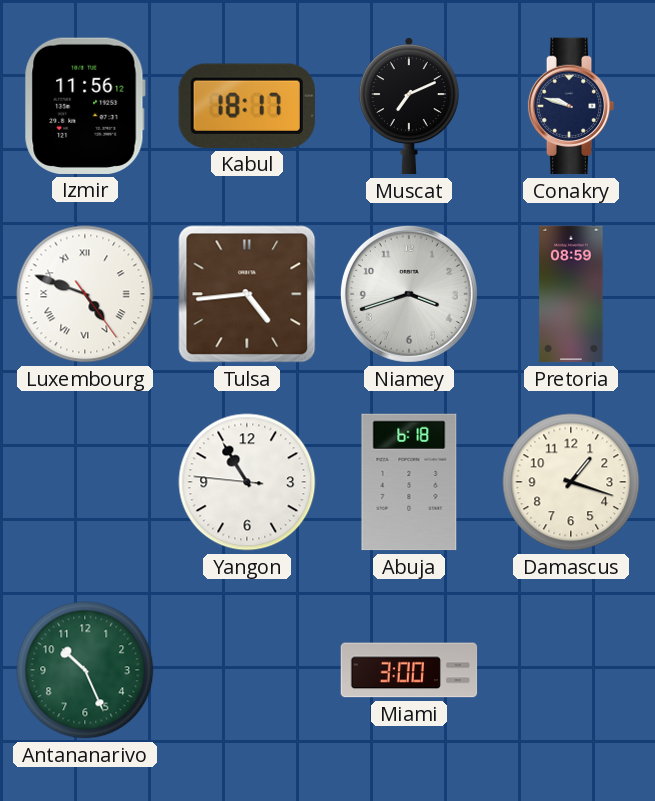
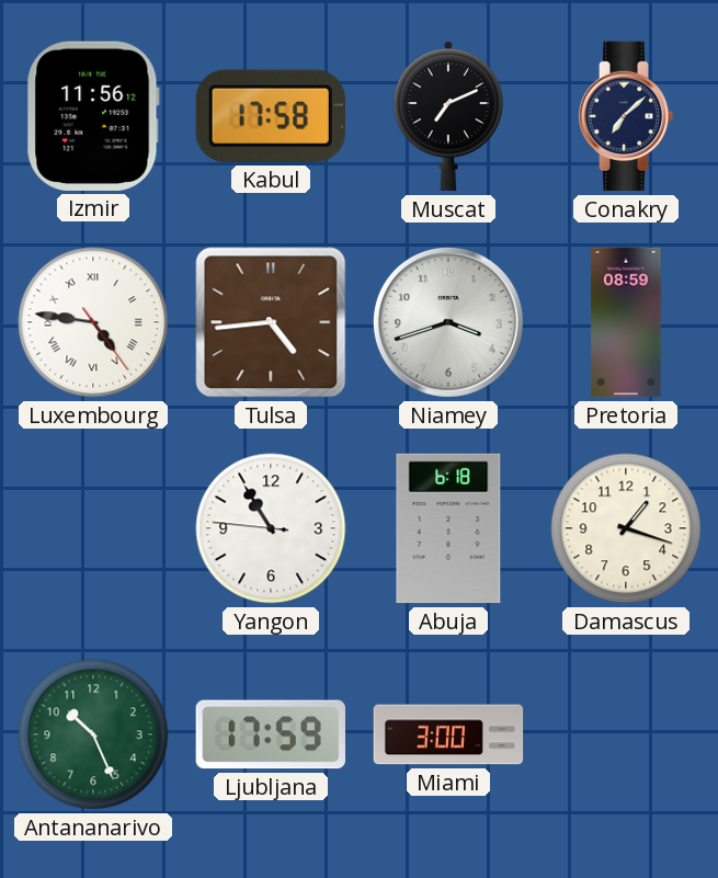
Kabul: 18:17 -> 17:58
Conakry: 9:48 -> 7:08
Luxembourg: 4:48 -> 4:46
Ljubljana: none -> 17:59
